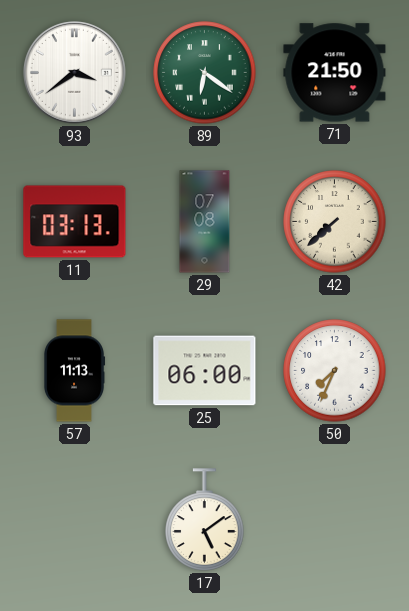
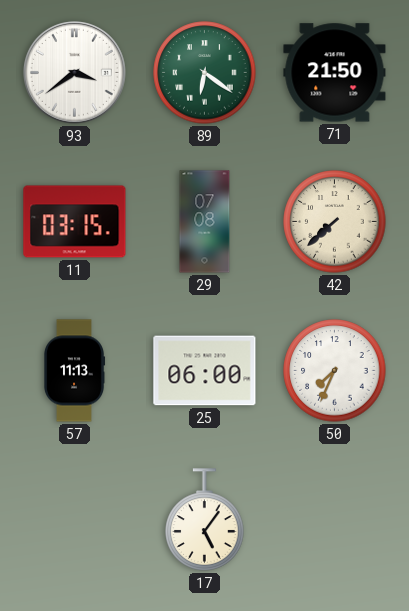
11: 03:13 -> 03:15
17: 5:09 -> 5:06
